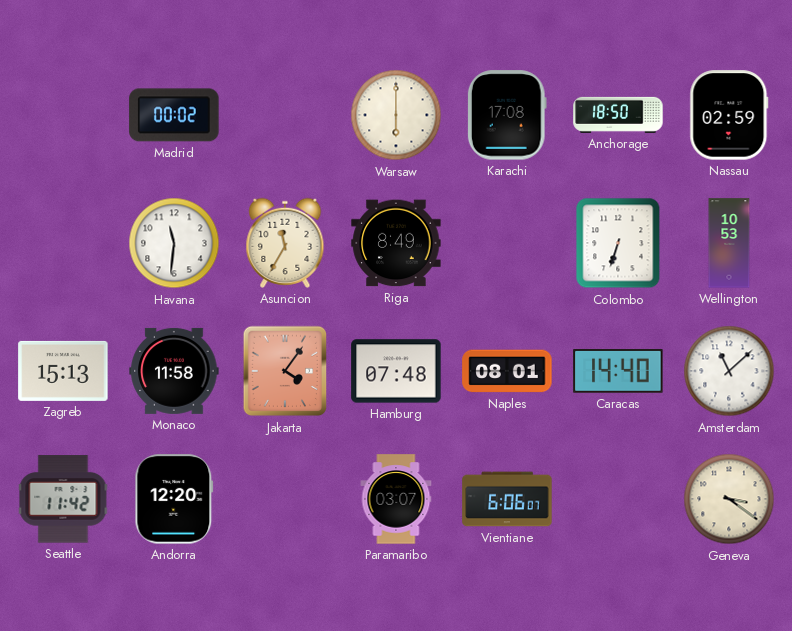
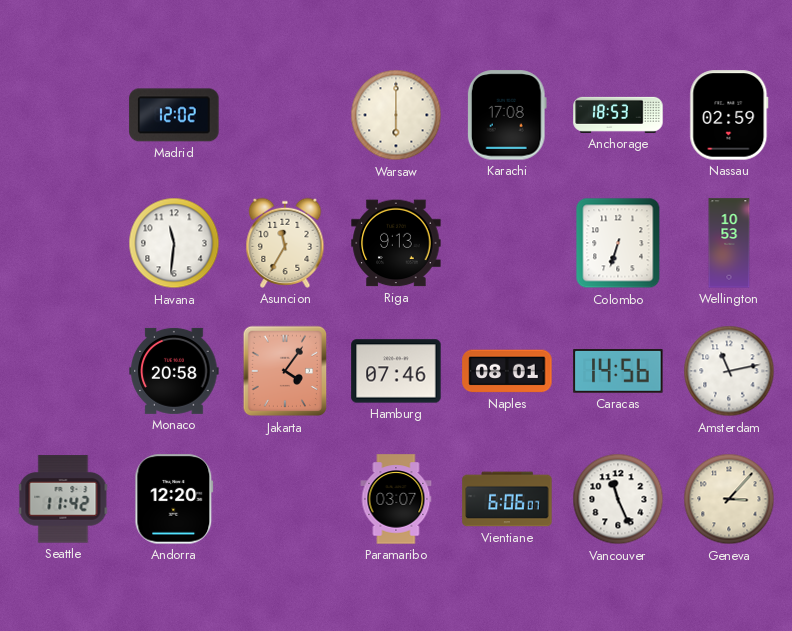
Madrid: 00:02 -> 12:02
Anchorage: 18:50 -> 18:53
Riga: 8:49 -> 9:13
Zagreb: 15:13 -> none
Monaco: 11:58 -> 20:58
Hamburg: 07:48 -> 07:46
Caracas: 14:40 -> 14:56
Amsterdam: 11:08 -> 11:13
Vancouver: none -> 11:26
Geneva: 3:21 -> 3:07
